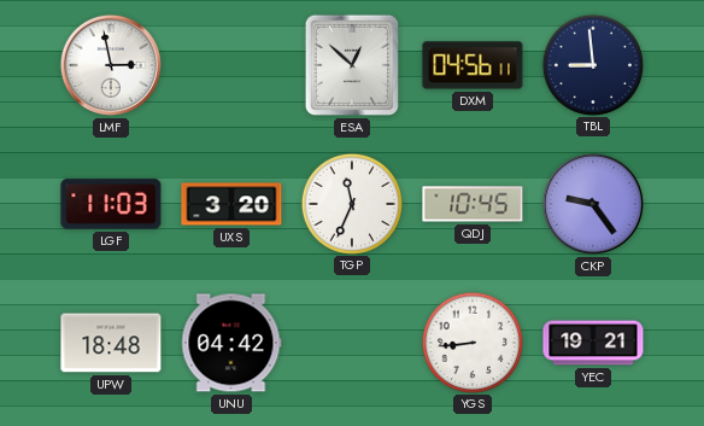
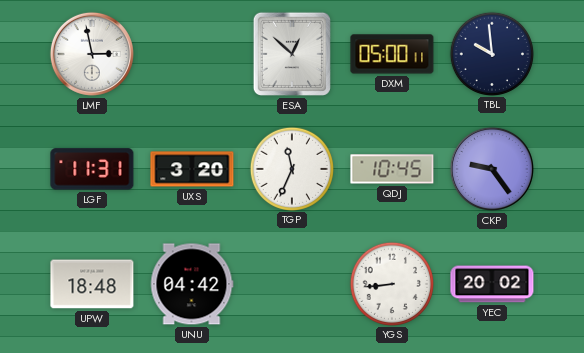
DXM: 04:56 -> 05:00
TBL: 8:59 -> 9:59
LGF: 11:03 -> 11:31
YEC: 19:21 -> 20:02
